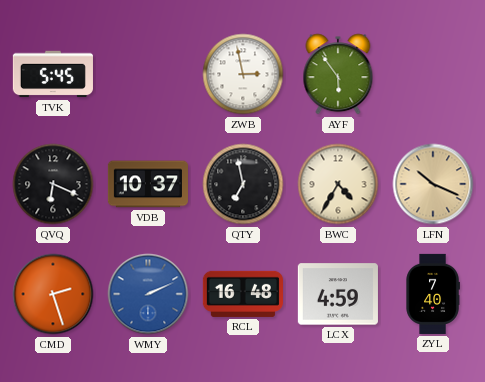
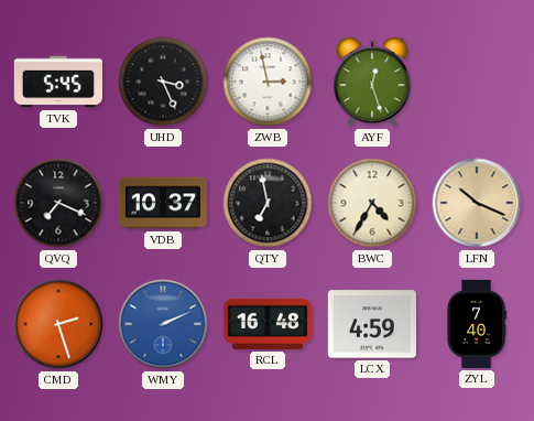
UHD: none -> 3:26
AYF: 5:54 -> 12:27
QVQ: 6:19 -> 7:19
